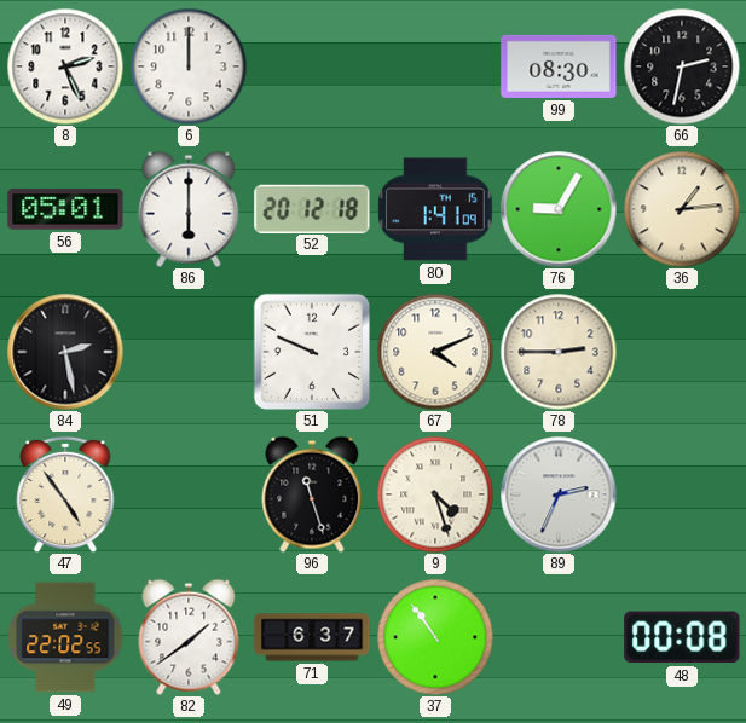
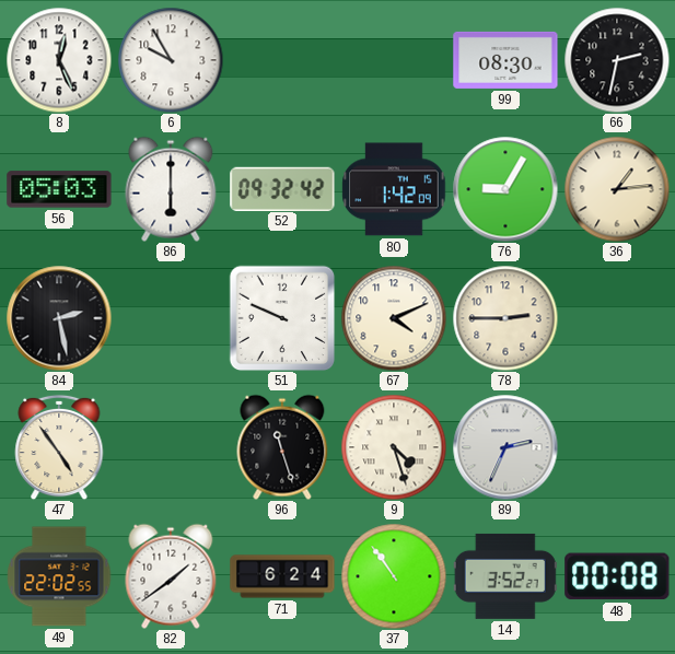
8: 2:26 -> 12:26
6: 12:00 -> 9:55
56: 05:01 -> 05:03
52: 20:12 -> 09:32
80: 1:41 -> 1:42
71: 6:37 -> 6:24
14: none -> 3:52
